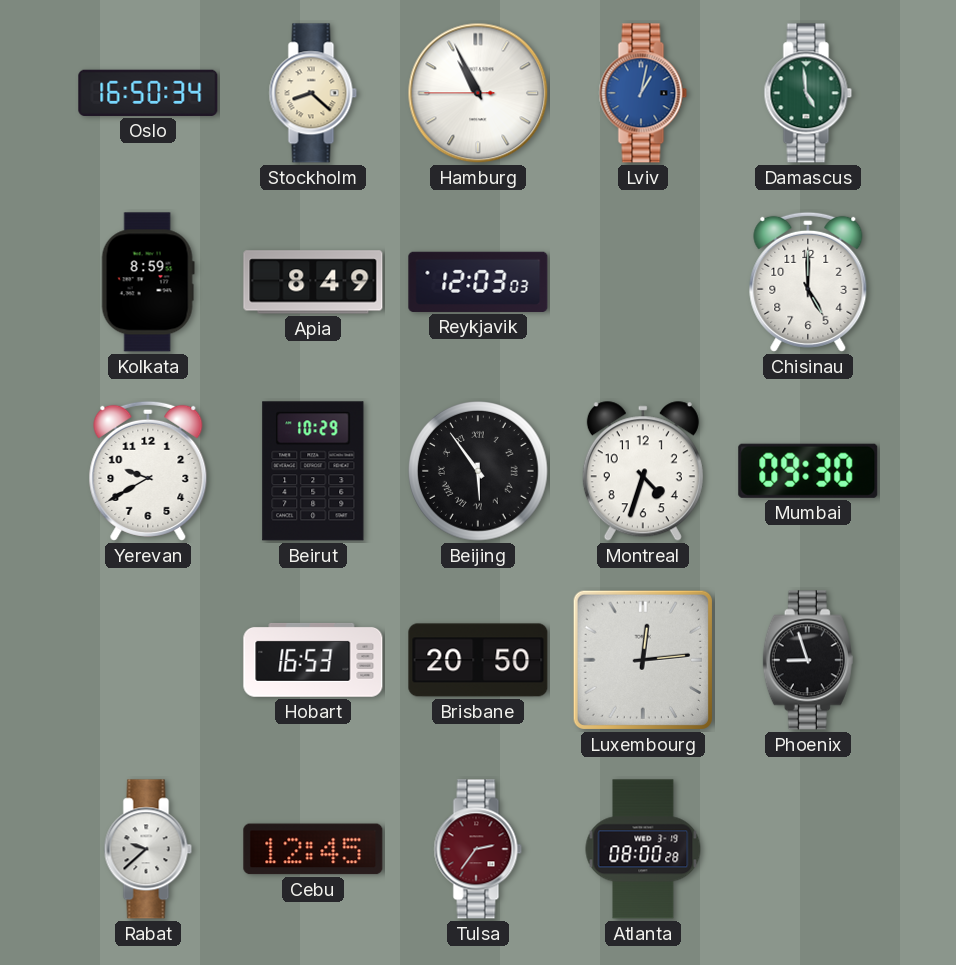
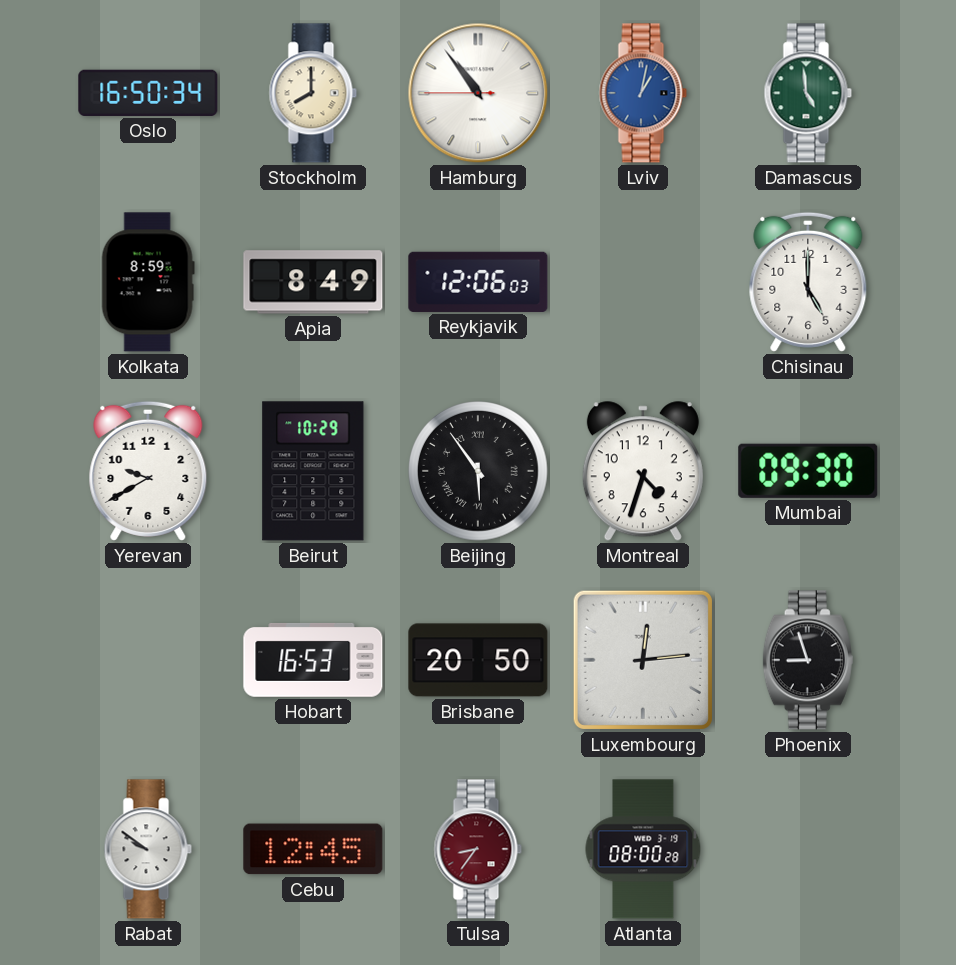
Stockholm: 8:22 -> 8:00
Hamburg: 10:55 -> 10:53
Reykjavik: 12:03 -> 12:06
Rabat: 9:38 -> 9:51
Tulsa: 2:36 -> 8:36
